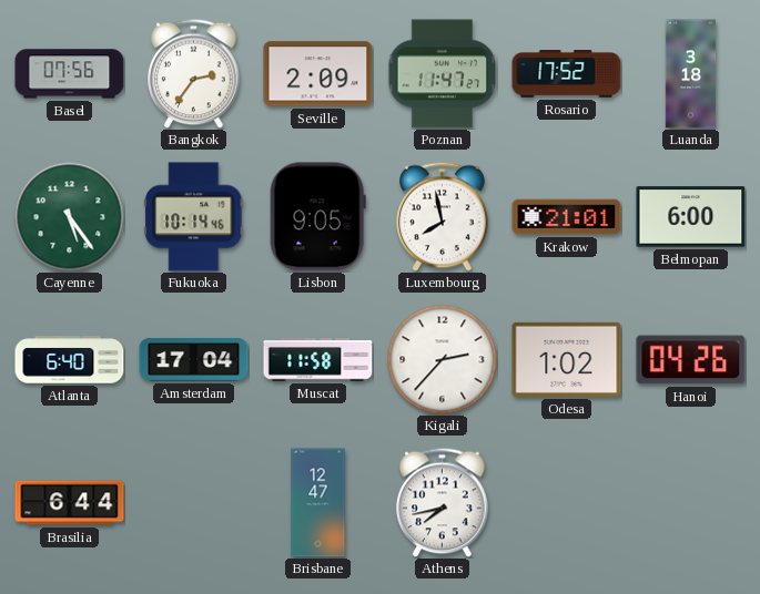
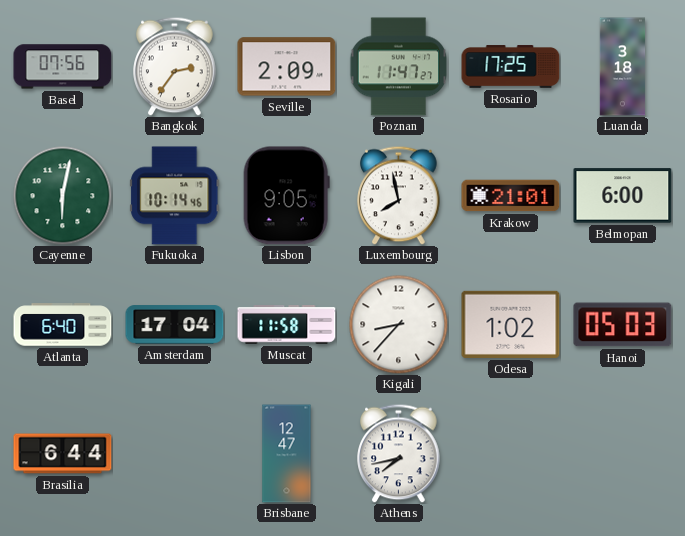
Rosario: 17:52 -> 17:25
Cayenne: 5:24 -> 6:02
Kigali: 2:37 -> 8:37
Hanoi: 04:26 -> 05:03
